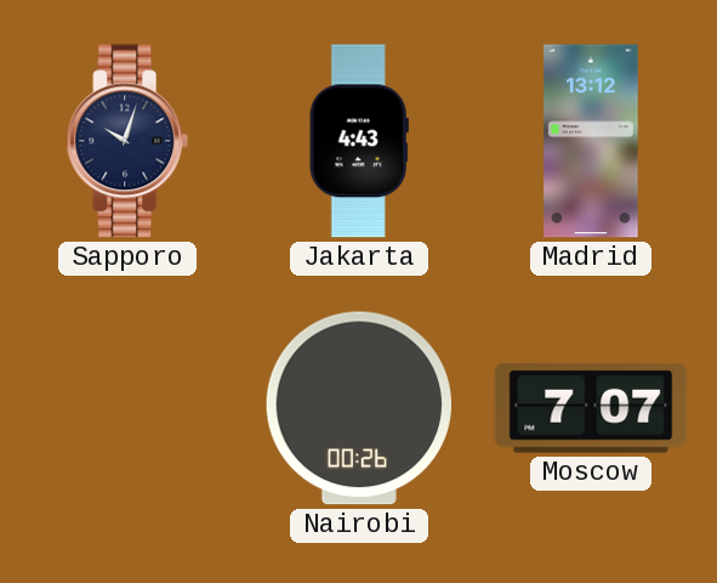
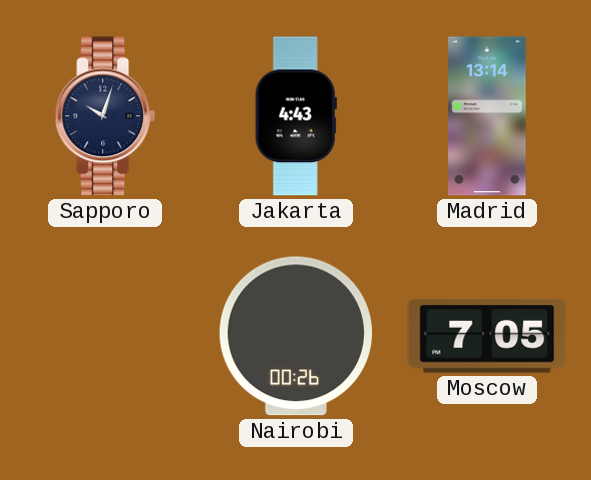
Madrid: 13:12 -> 13:14
Moscow: 7:07 -> 7:05
